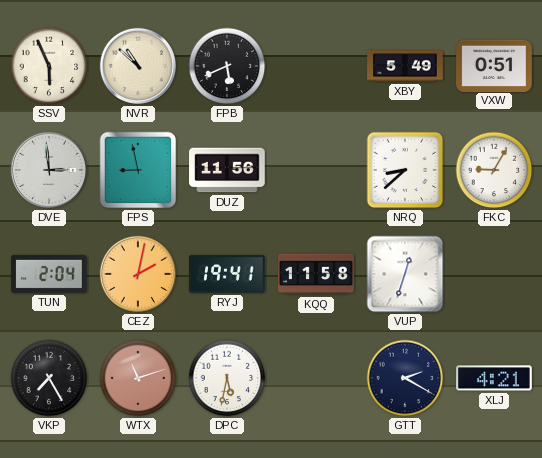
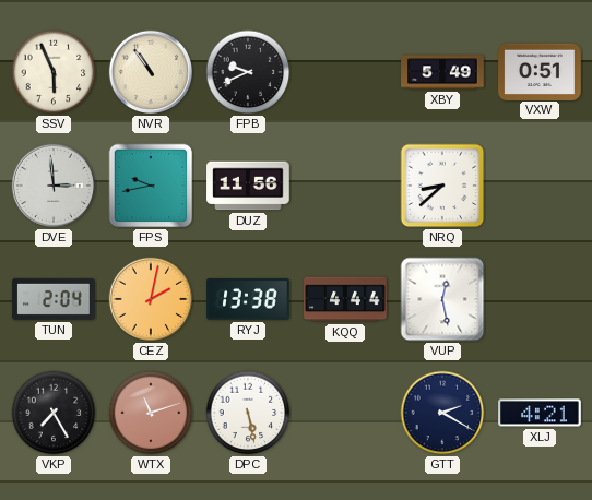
NVR: 10:52 -> 10:54
FPB: 5:41 -> 9:41
FPS: 8:58 -> 9:43
FKC: 9:05 -> none
RYJ: 19:41 -> 13:38
KQQ: 11:58 -> 4:44
VUP: 12:33 -> 12:28
DPC: 5:32 -> 5:28
